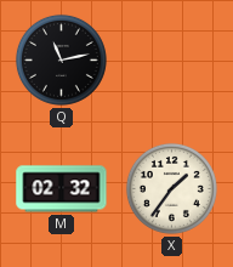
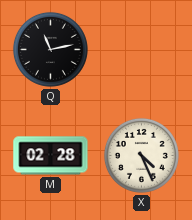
M: 02:32 -> 02:28
X: 1:36 -> 4:26
